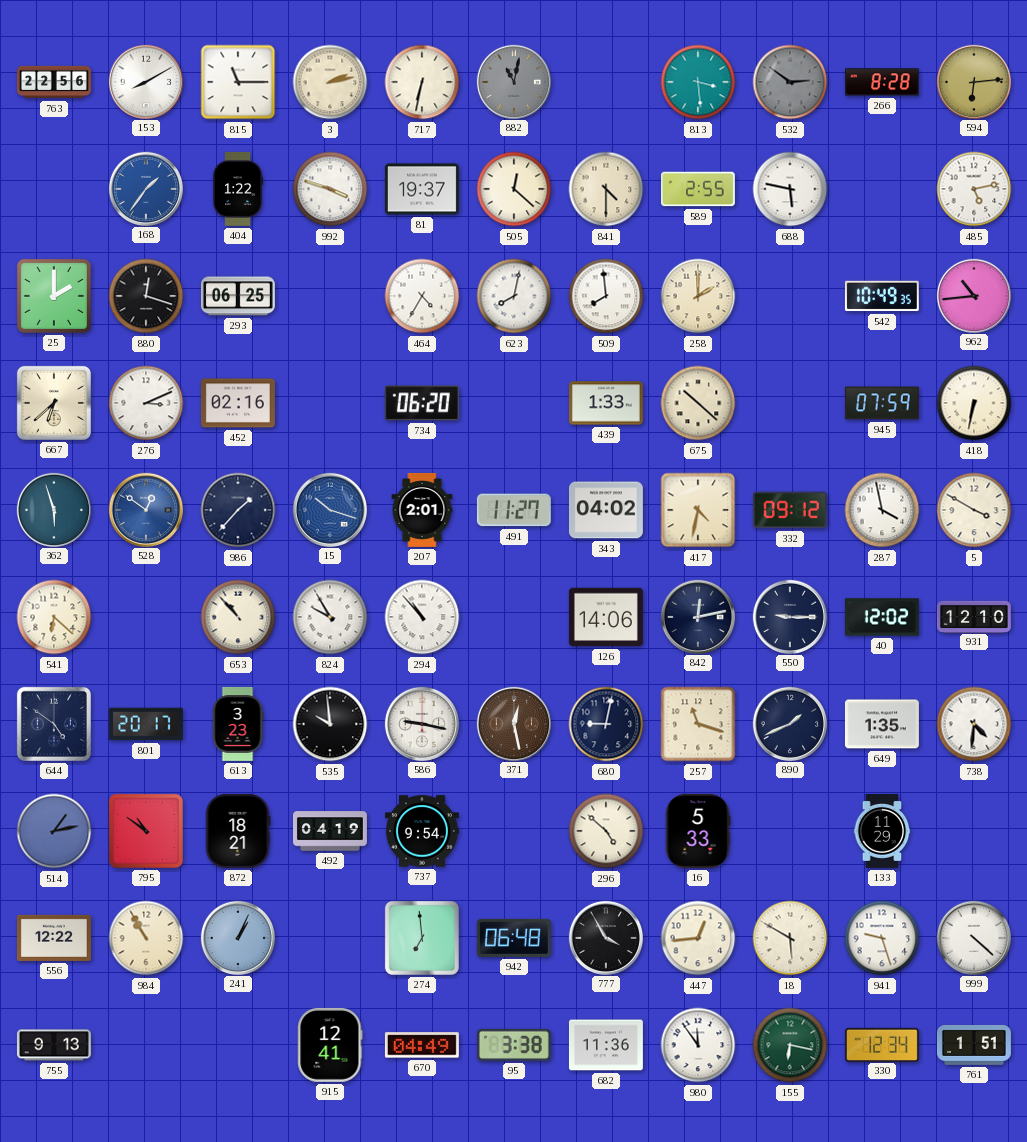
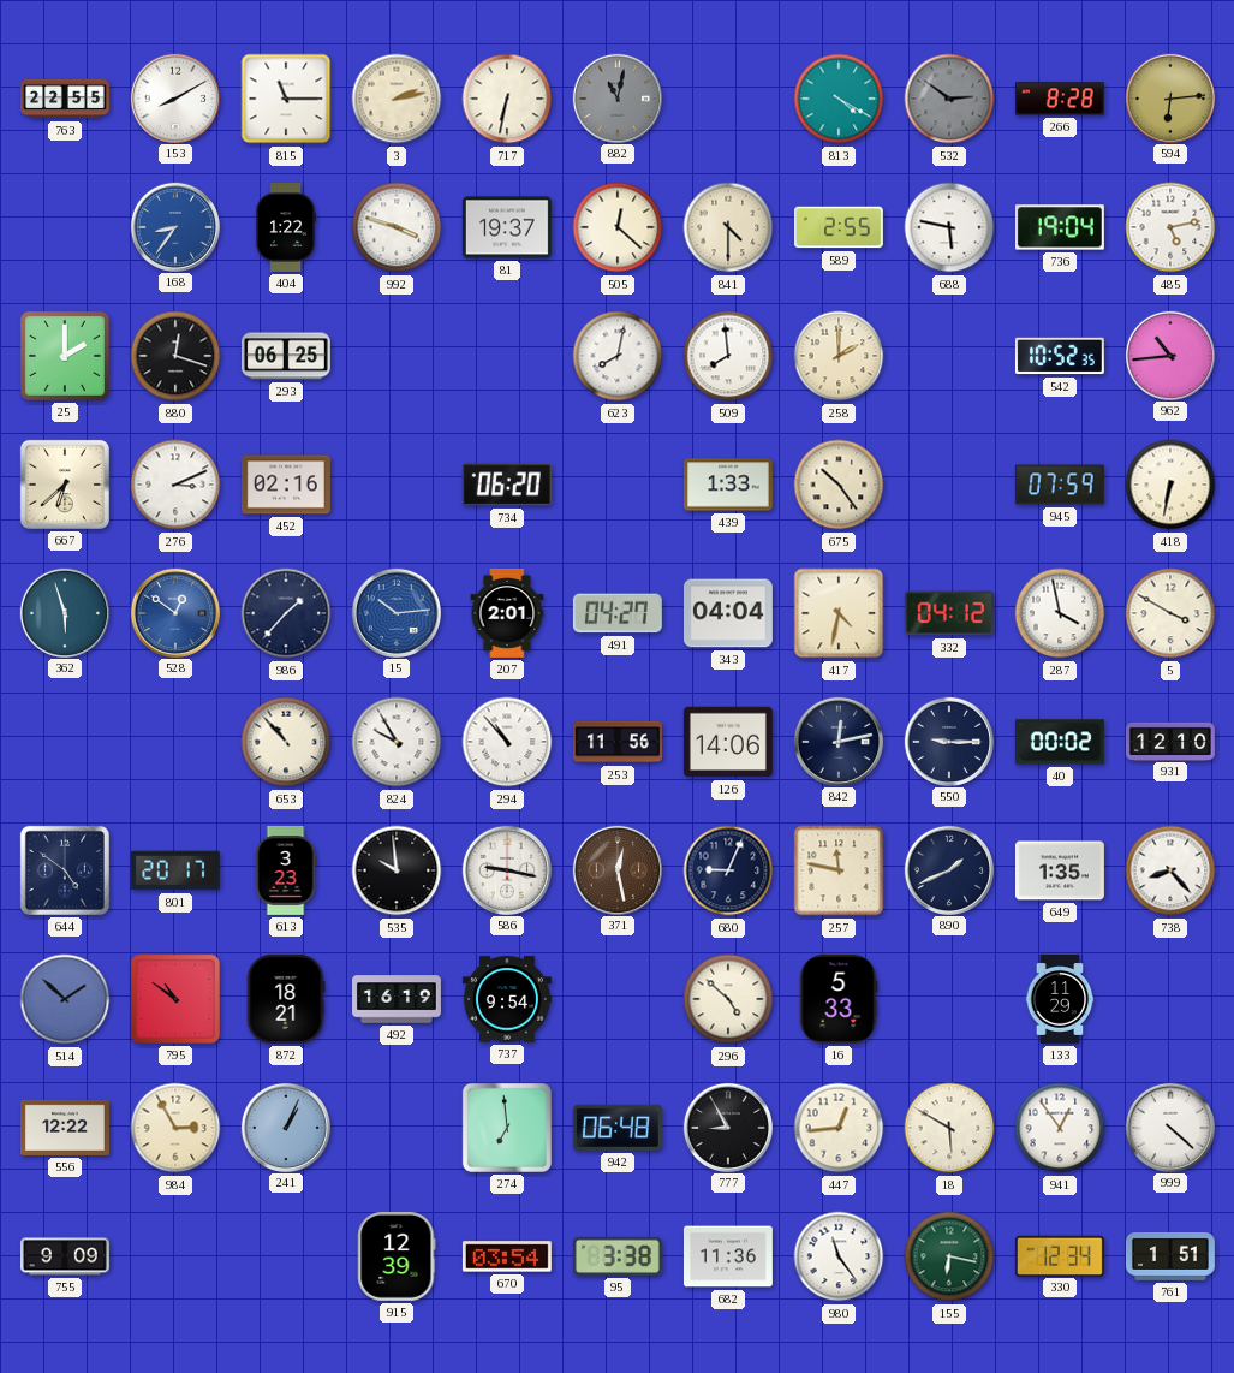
763: 22:56 -> 22:55
813: 3:29 -> 4:20
168: 1:36 -> 8:36
736: none -> 19:04
464: 4:35 -> none
542: 10:49 -> 10:52
675: 10:22 -> 10:24
15: 10:18 -> 10:14
491: 11:27 -> 04:27
343: 04:02 -> 04:04
332: 09:12 -> 04:12
541: 6:22 -> none
253: none -> 11:56
40: 12:02 -> 00:02
680: 9:02 -> 9:04
257: 11:18 -> 11:47
738: 4:31 -> 8:23
514: 1:13 -> 1:52
492: 04:19 -> 16:19
984: 10:55 -> 2:55
777: 3:55 -> 8:55
941: 9:27 -> 12:54
755: 9:13 -> 9:09
915: 12:41 -> 12:39
670: 04:49 -> 03:54
980: 11:54 -> 11:24
